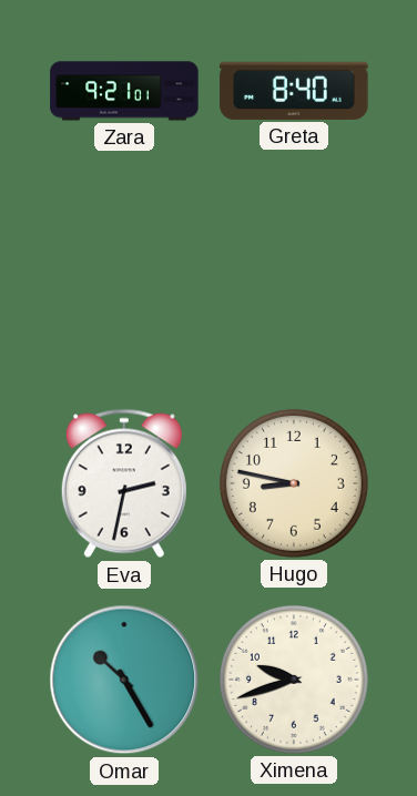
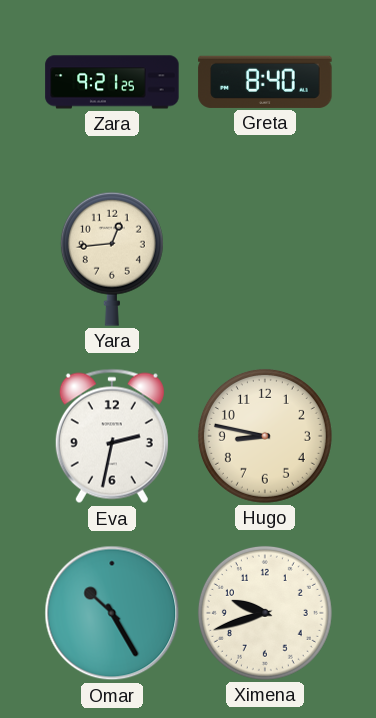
Zara: 9:21:01 -> 9:21:25
Yara: none -> 12:44
